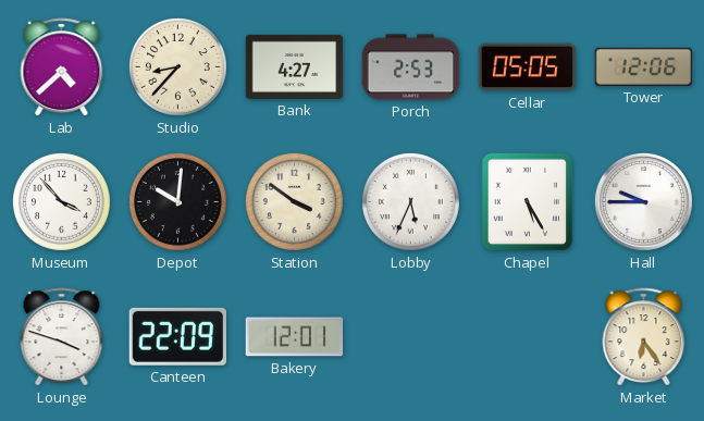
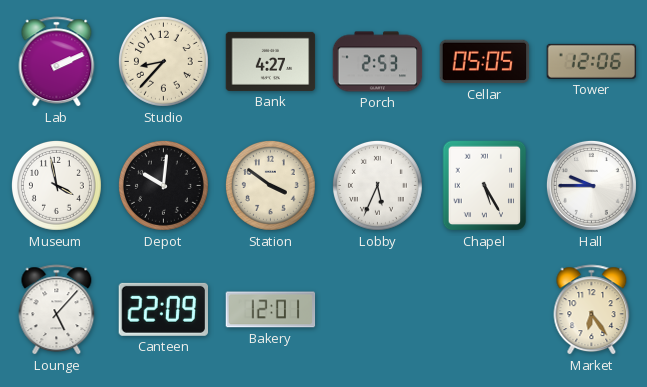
Lab: 4:38 -> 2:11
Museum: 3:53 -> 3:58
Lounge: 3:48 -> 5:07
